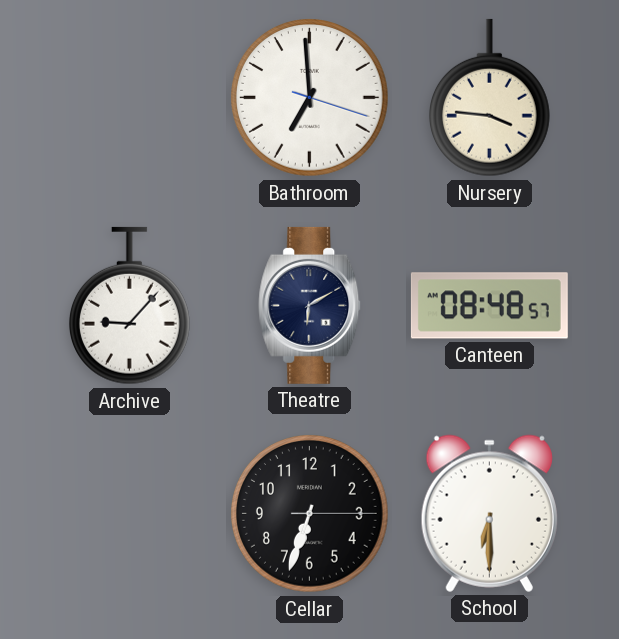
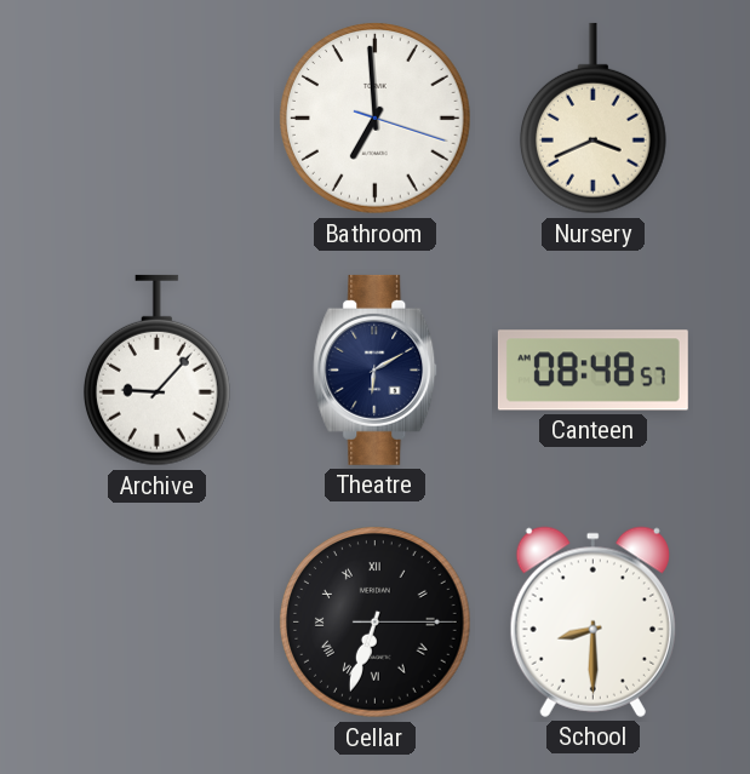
Nursery: 3:46 -> 3:41
Cellar numerals: Arabic -> Roman
School: 6:30 -> 8:30
